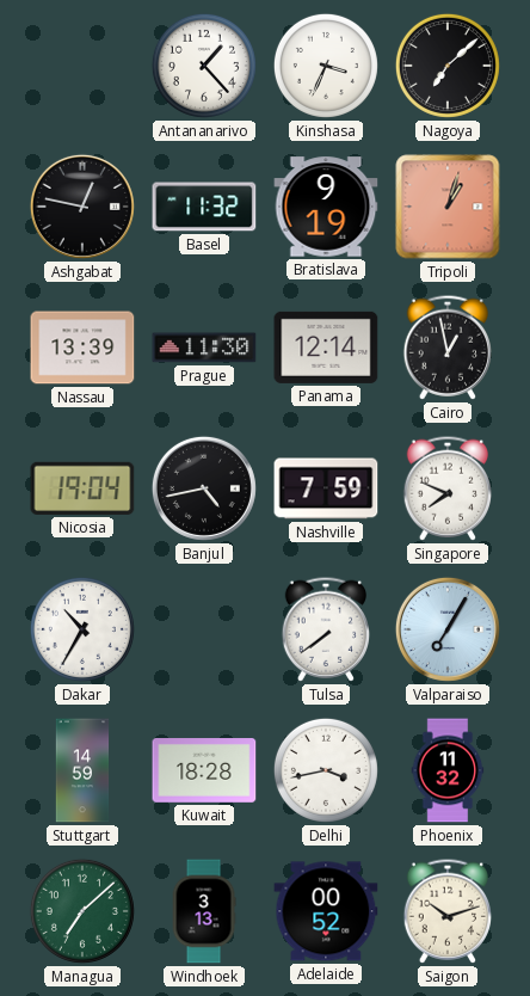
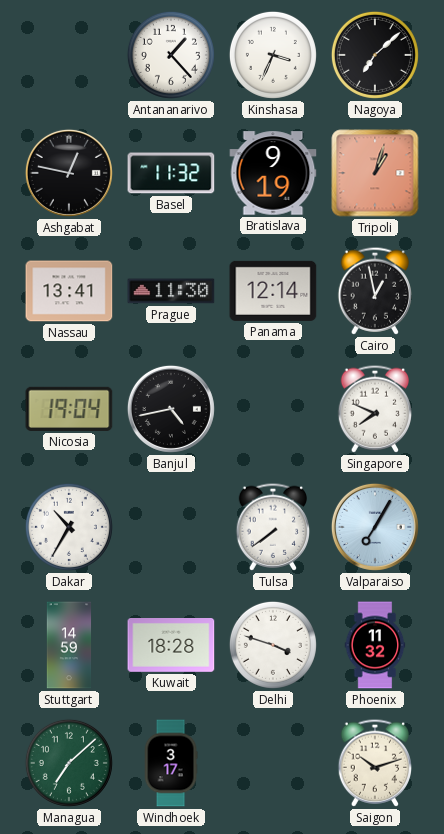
Nassau: 13:39 -> 13:41
Nashville: 7:59 -> none
Delhi: 3:43 -> 3:48
Windhoek: 3:13 -> 3:17
Adelaide: 00:52 -> none
